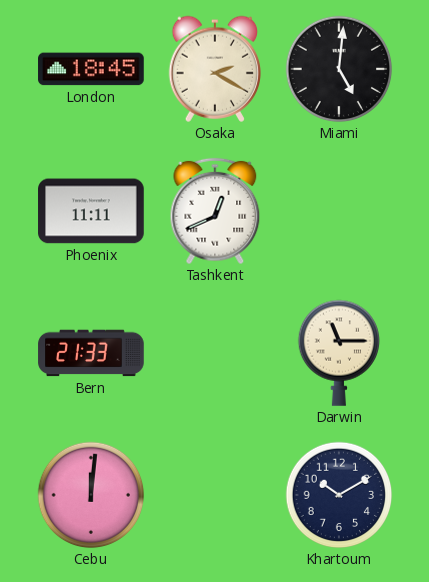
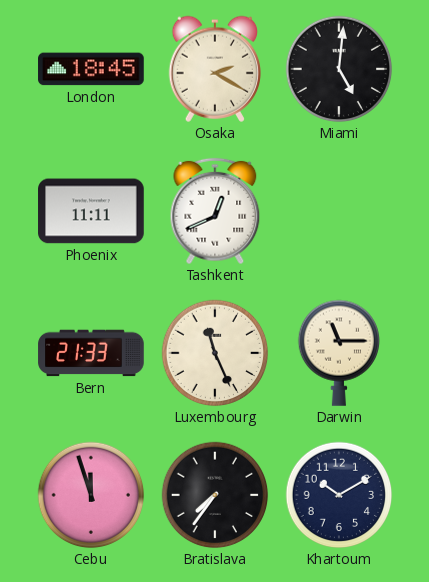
Luxembourg: none -> 11:26
Cebu: 12:01 -> 11:57
Bratislava: none -> 7:36
